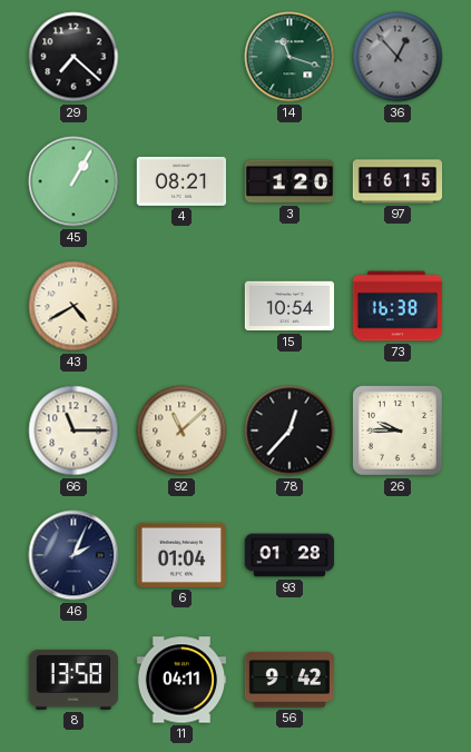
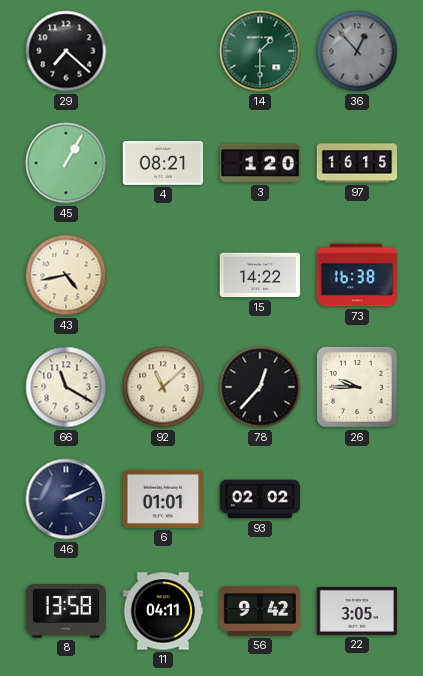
14: 11:18 -> 1:30
43: 4:40 -> 4:43
15: 10:54 -> 14:22
66: 11:15 -> 11:20
46: 2:04 -> 2:11
6: 01:04 -> 01:01
93: 01:28 -> 02:02
22: none -> 3:05
